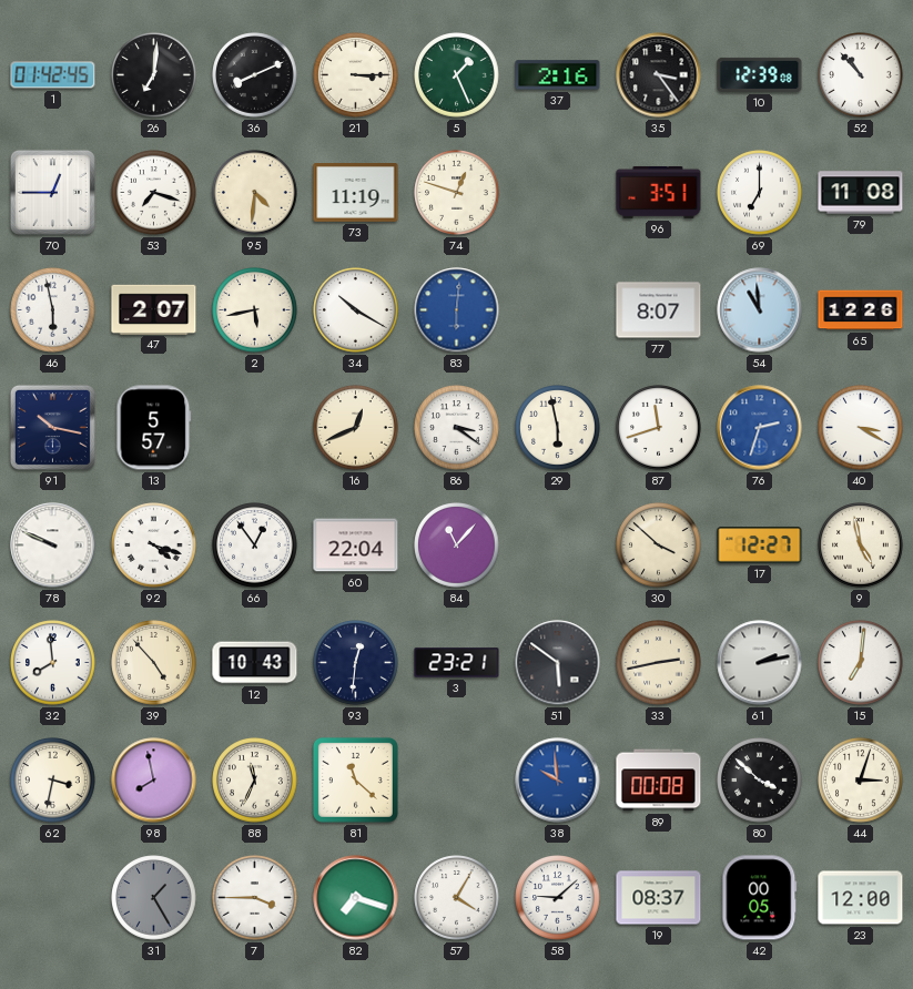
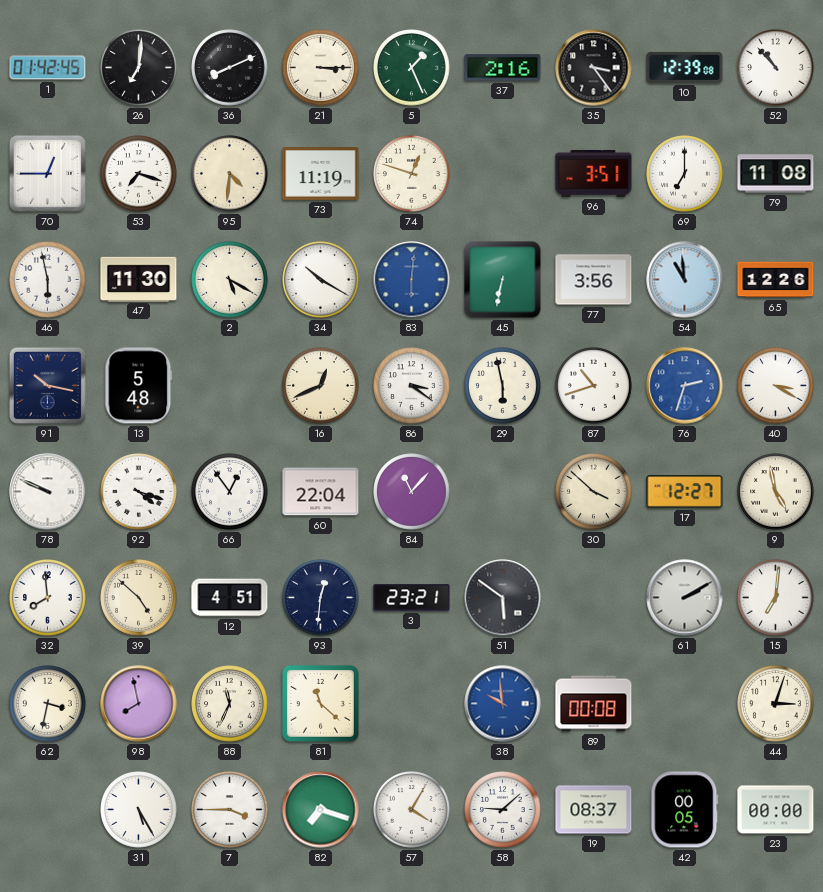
47: 2:07 -> 11:30
2: 5:43 -> 5:20
45: none -> 6:32
77: 8:07 -> 3:56
13: 5:57 -> 5:48
87: 11:42 -> 10:42
39: 4:53 -> 4:52
12: 10:43 -> 4:51
33: 2:43 -> none
61: 2:13 -> 2:10
80: 3:52 -> none
31: 1:25 -> 5:25
31 dial: grey -> white
23: 12:00 -> 00:00
